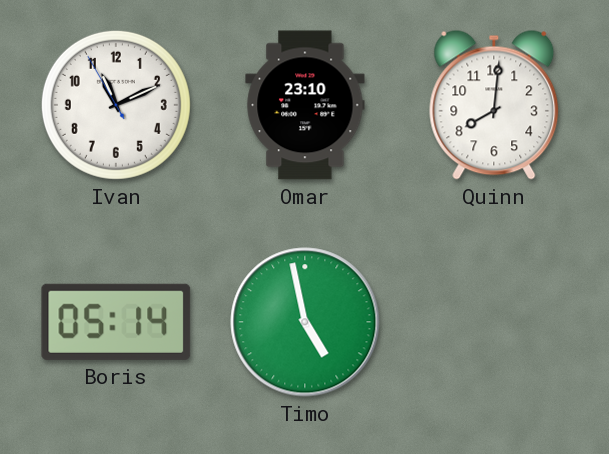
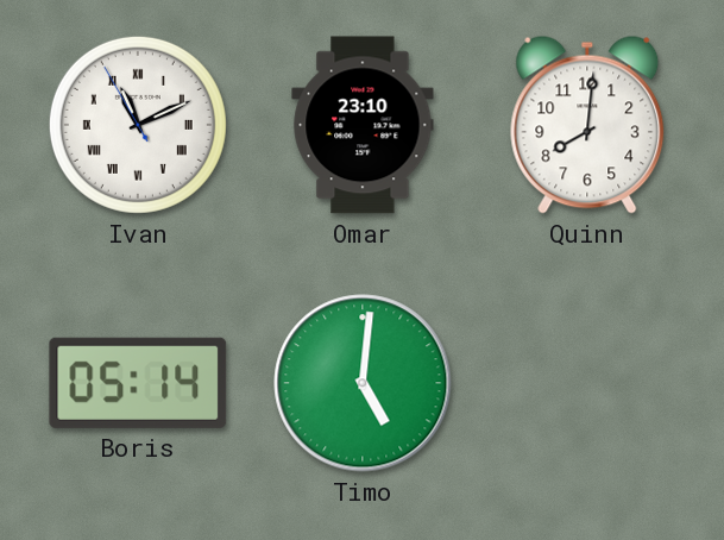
Ivan numerals: Arabic -> Roman
Timo: 4:58 -> 5:01
